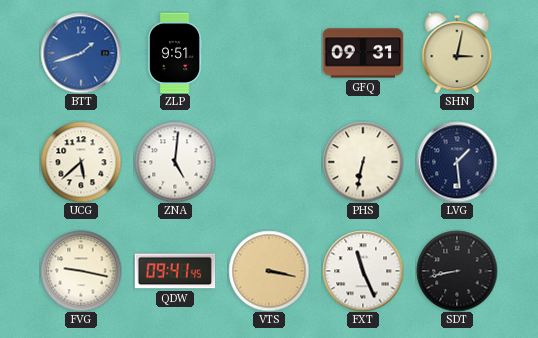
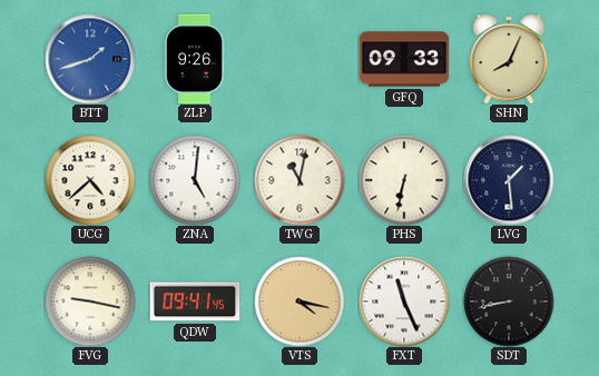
ZLP: 9:51 -> 9:26
GFQ: 09:31 -> 09:33
SHN: 3:02 -> 8:04
UCG: 5:38 -> 4:38
TWG: none -> 11:02
VTS: 3:17 -> 4:17
